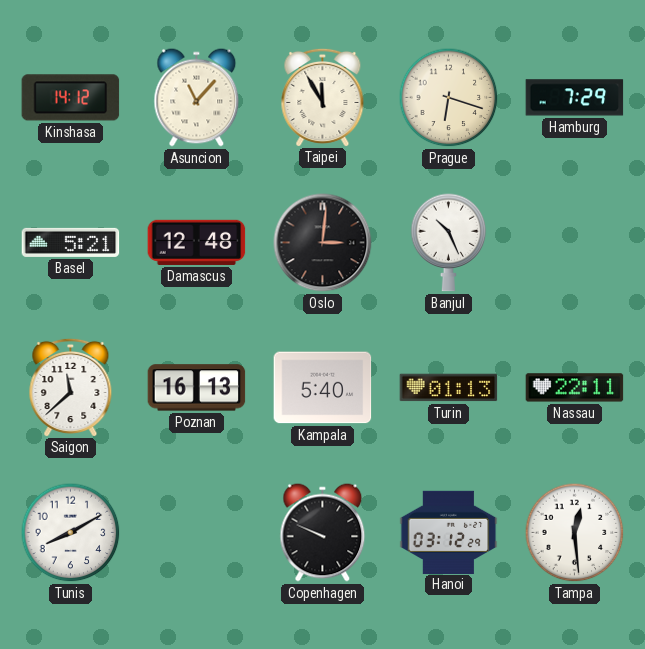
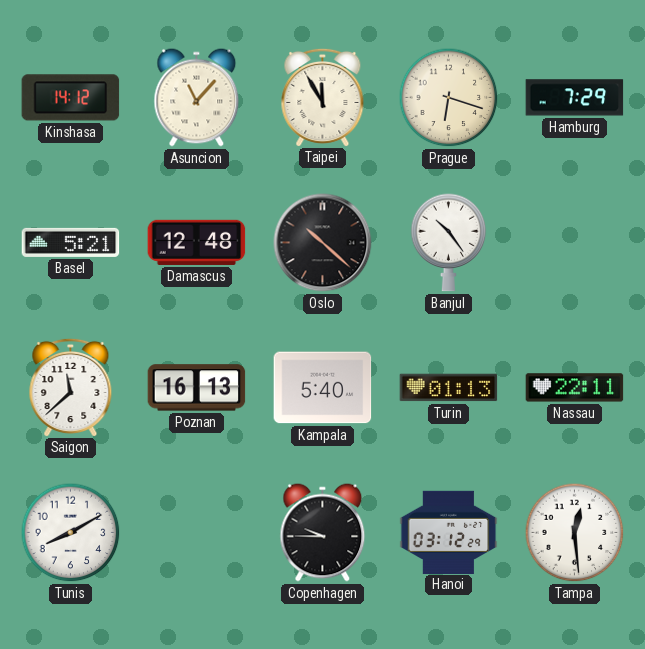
Oslo: 3:01 -> 10:22
Banjul: 10:26 -> 10:24
Copenhagen: 9:49 -> 9:45
